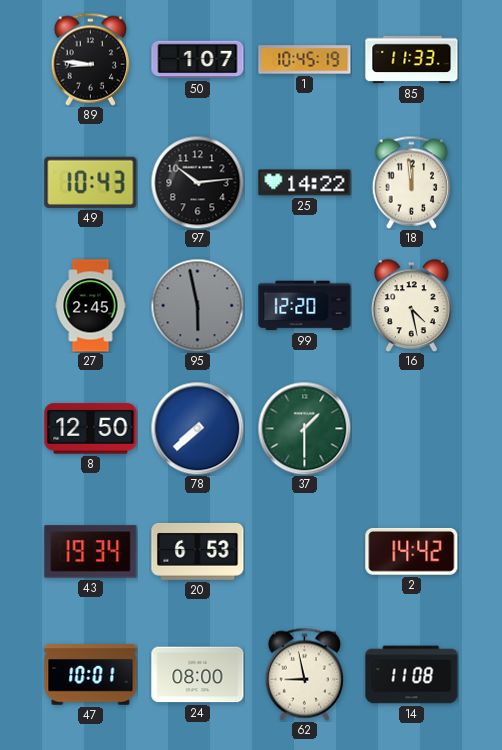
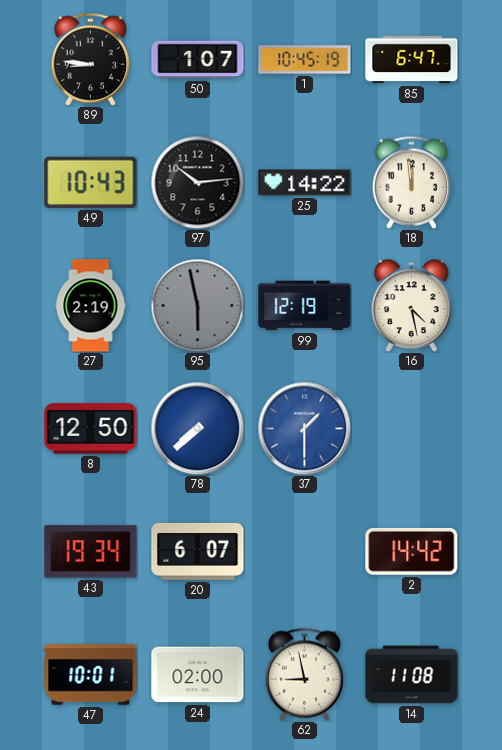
85: 11:33 -> 6:47
27: 2:45 -> 2:19
99: 12:20 -> 12:19
37 dial: green -> blue
20: 6:53 -> 6:07
24: 08:00 -> 02:00
